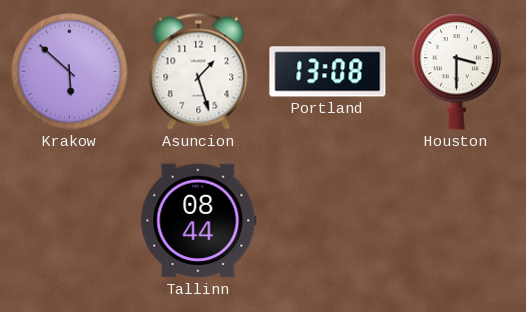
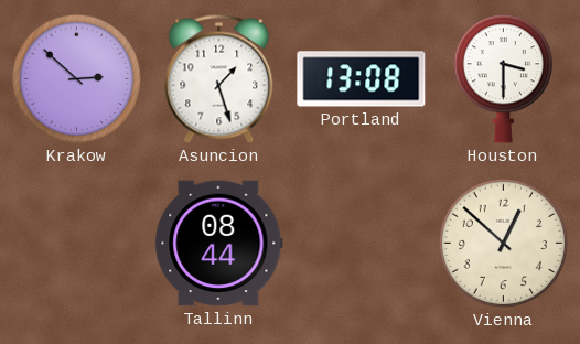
Krakow: 5:52 -> 2:52
Vienna: none -> 12:52
